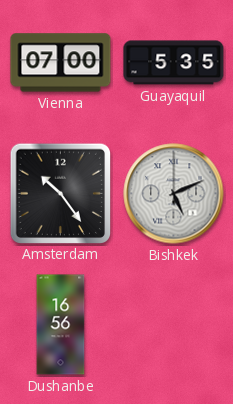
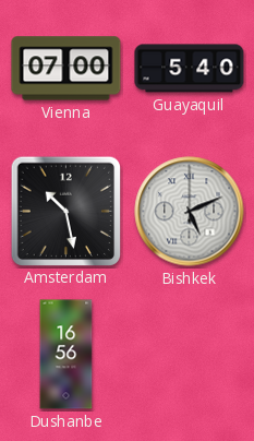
Guayaquil: 5:35 -> 5:40
Amsterdam: 10:24 -> 10:28
